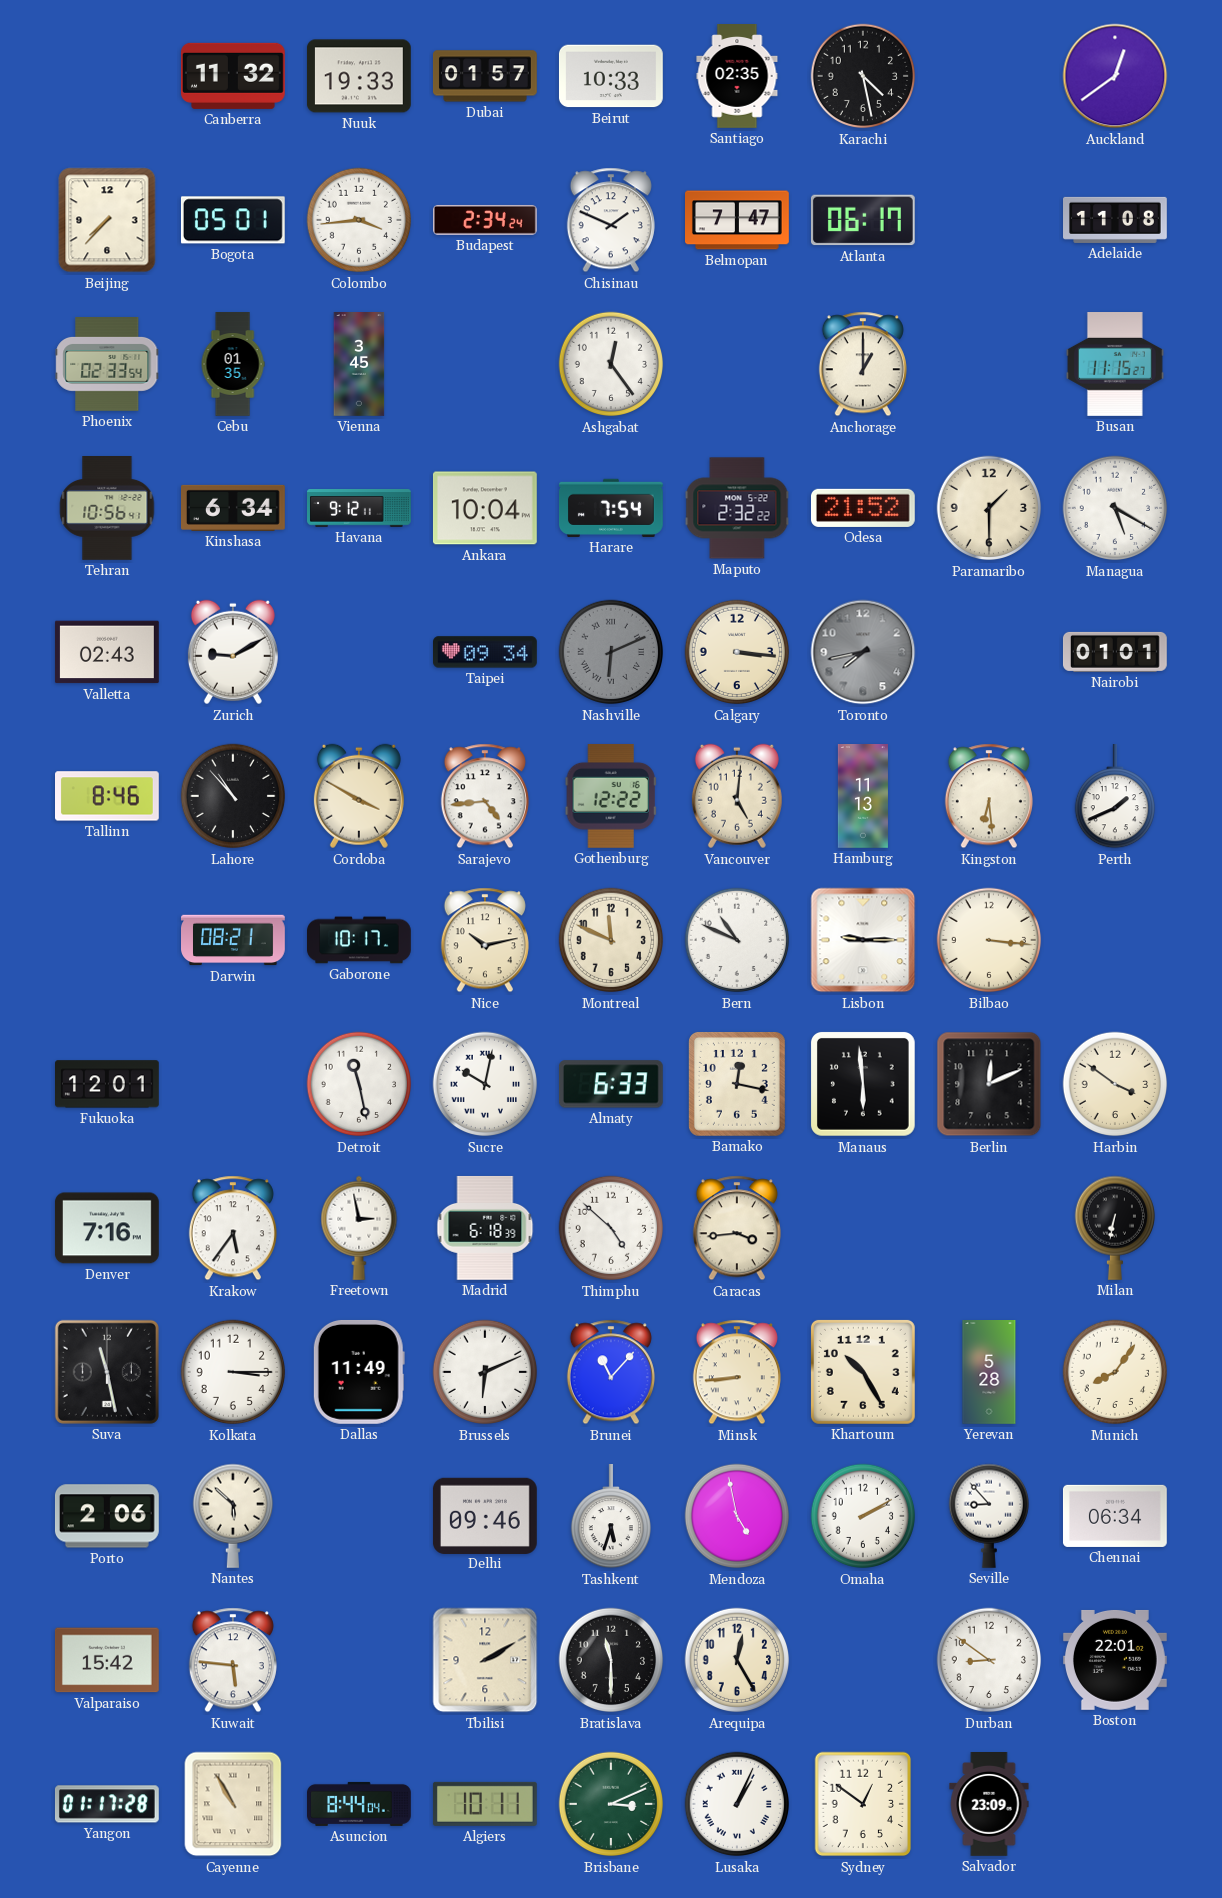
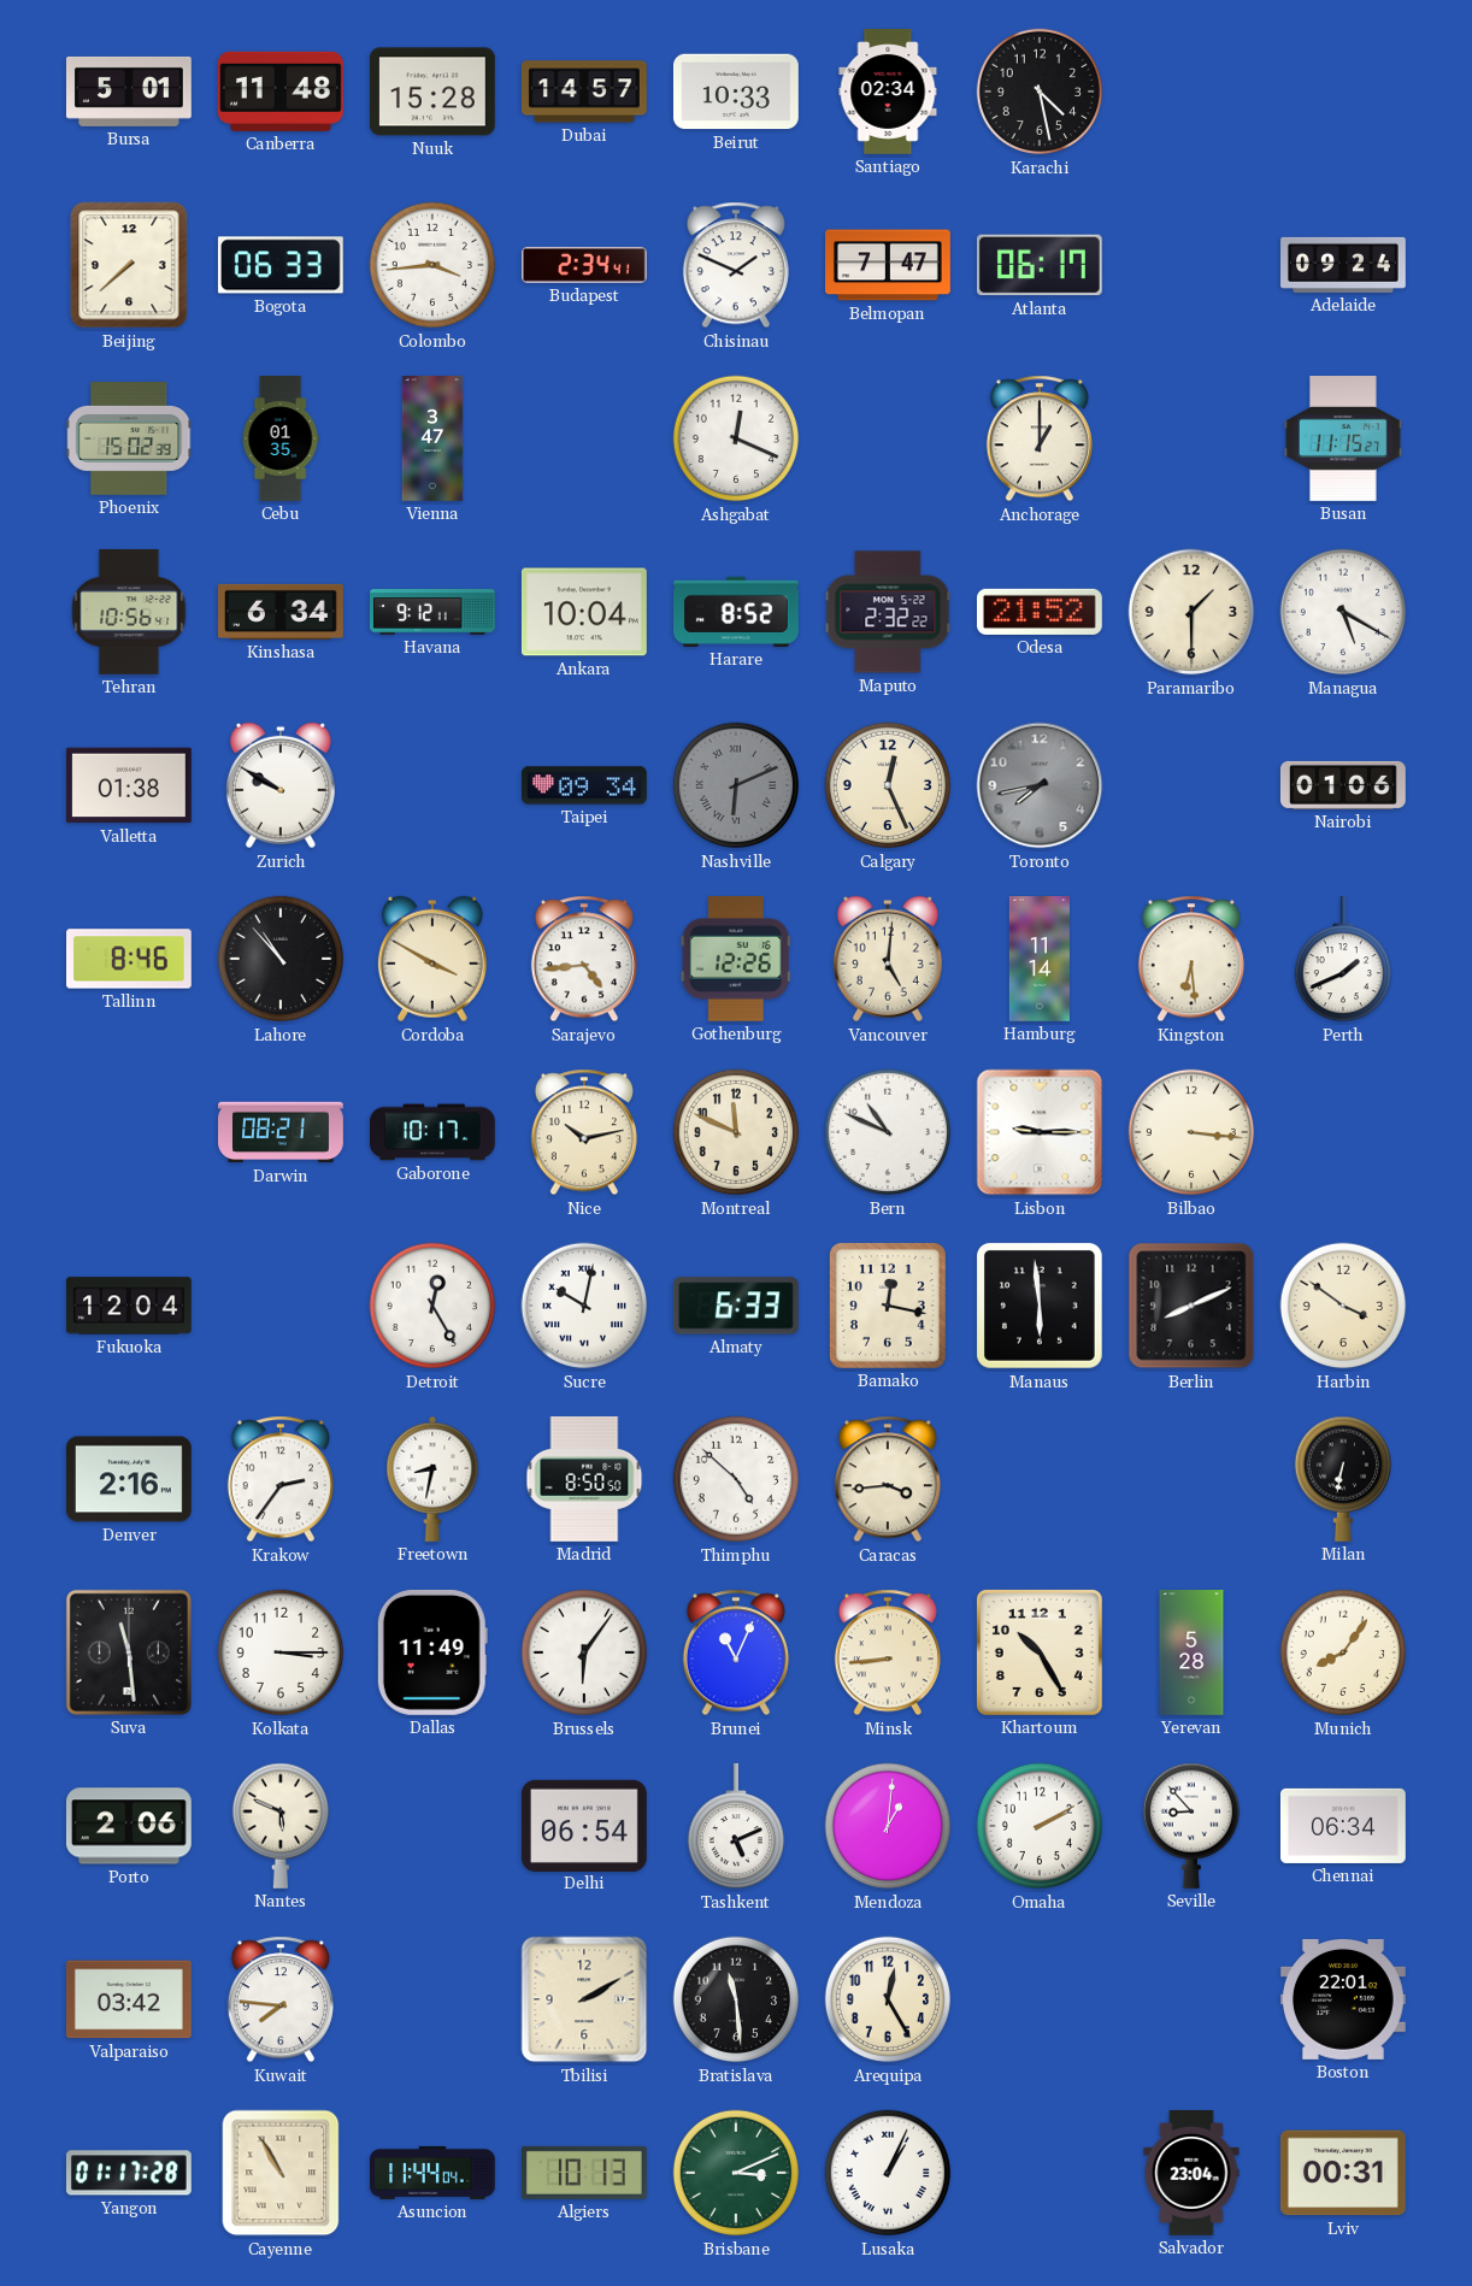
Bursa: none -> 5:01
Canberra: 11:32 -> 11:48
Nuuk: 19:33 -> 15:28
Dubai: 01:57 -> 14:57
Santiago: 02:35 -> 02:34
Auckland: 12:39 -> none
Beijing: 7:37 -> 7:38
Bogota: 05:01 -> 06:33
Budapest: 2:34:24 -> 2:34:41
Adelaide: 11:08 -> 09:24
Phoenix: 02:33 -> 15:02
Vienna: 3:45 -> 3:47
Ashgabat: 12:24 -> 12:19
Harare: 7:54 -> 8:52
Valletta: 02:43 -> 01:38
Zurich: 9:10 -> 9:50
Calgary: 3:16 -> 12:26
Nairobi: 01:01 -> 01:06
Gothenburg: 12:22 -> 12:26
Hamburg: 11:13 -> 11:14
Fukuoka: 12:01 -> 12:04
Detroit: 11:28 -> 12:25
Berlin: 12:11 -> 8:11
Denver: 7:16 -> 2:16
Krakow: 5:36 -> 2:36
Freetown: 2:58 -> 8:32
Madrid: 6:18 -> 8:50
Suva: 11:28 -> 11:29
Brussels: 6:11 -> 6:06
Brunei: 11:07 -> 11:04
Nantes: 5:52 -> 5:49
Delhi: 09:46 -> 06:54
Tashkent: 5:33 -> 5:11
Mendoza: 4:58 -> 1:01
Valparaiso: 15:42 -> 03:42
Kuwait: 5:46 -> 7:46
Bratislava: 11:30 -> 11:29
Durban: 8:51 -> none
Asuncion: 8:44 -> 11:44
Algiers: 10:11 -> 10:13
Sydney: 12:51 -> none
Salvador: 23:09 -> 23:04
Lviv: none -> 00:31
